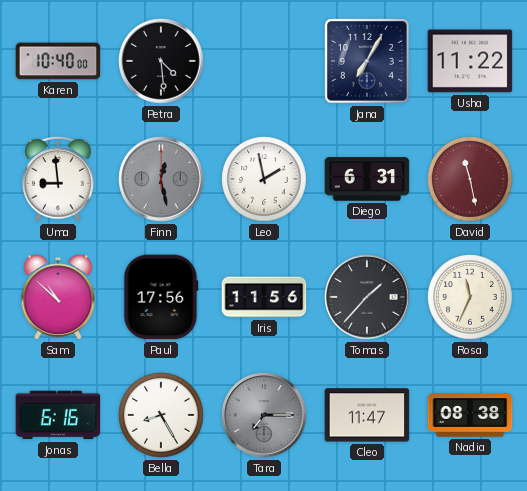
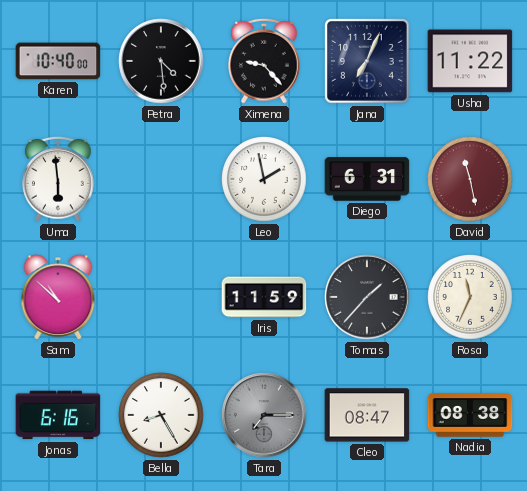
Ximena: none -> 9:23
Jana: 7:05 -> 7:04
Uma: 8:59 -> 5:59
Finn: 12:28 -> none
Paul: 17:56 -> none
Iris: 11:56 -> 11:59
Cleo: 11:47 -> 08:47
